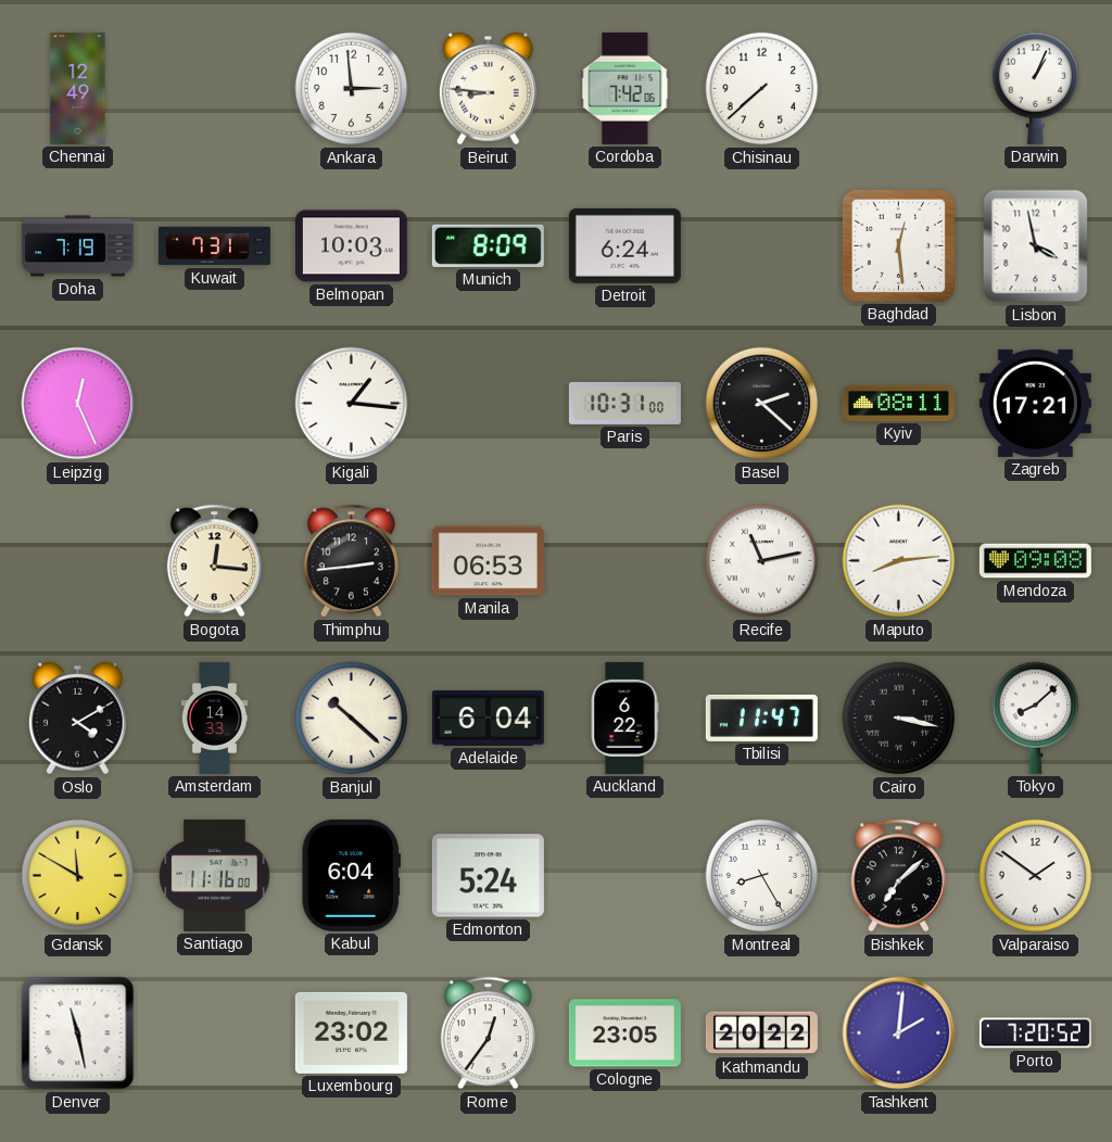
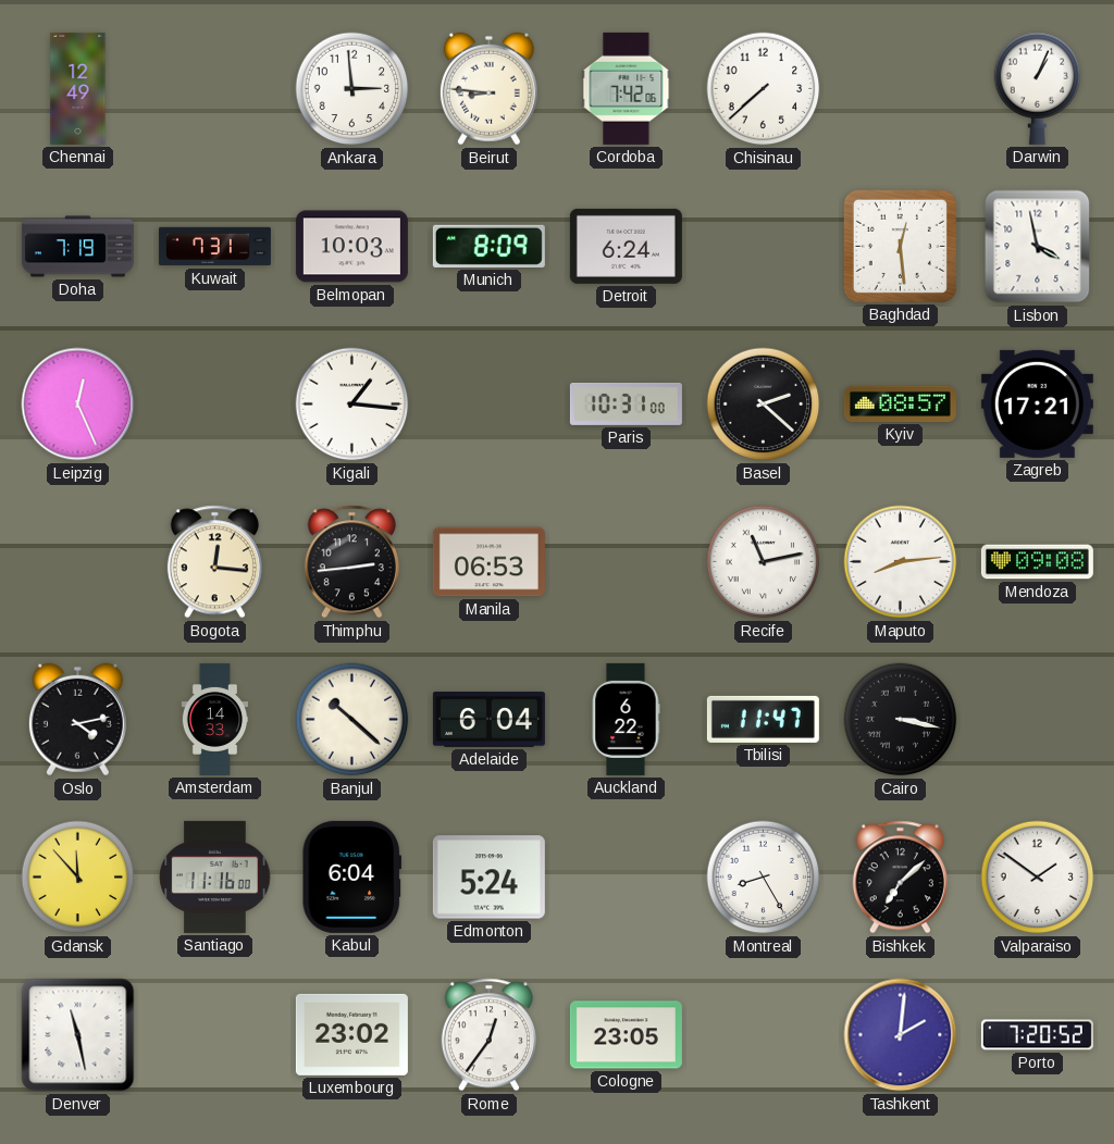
Kyiv: 08:11 -> 08:57
Oslo: 4:10 -> 4:13
Tokyo: 8:08 -> none
Gdansk: 11:50 -> 11:53
Kathmandu: 20:22 -> none
